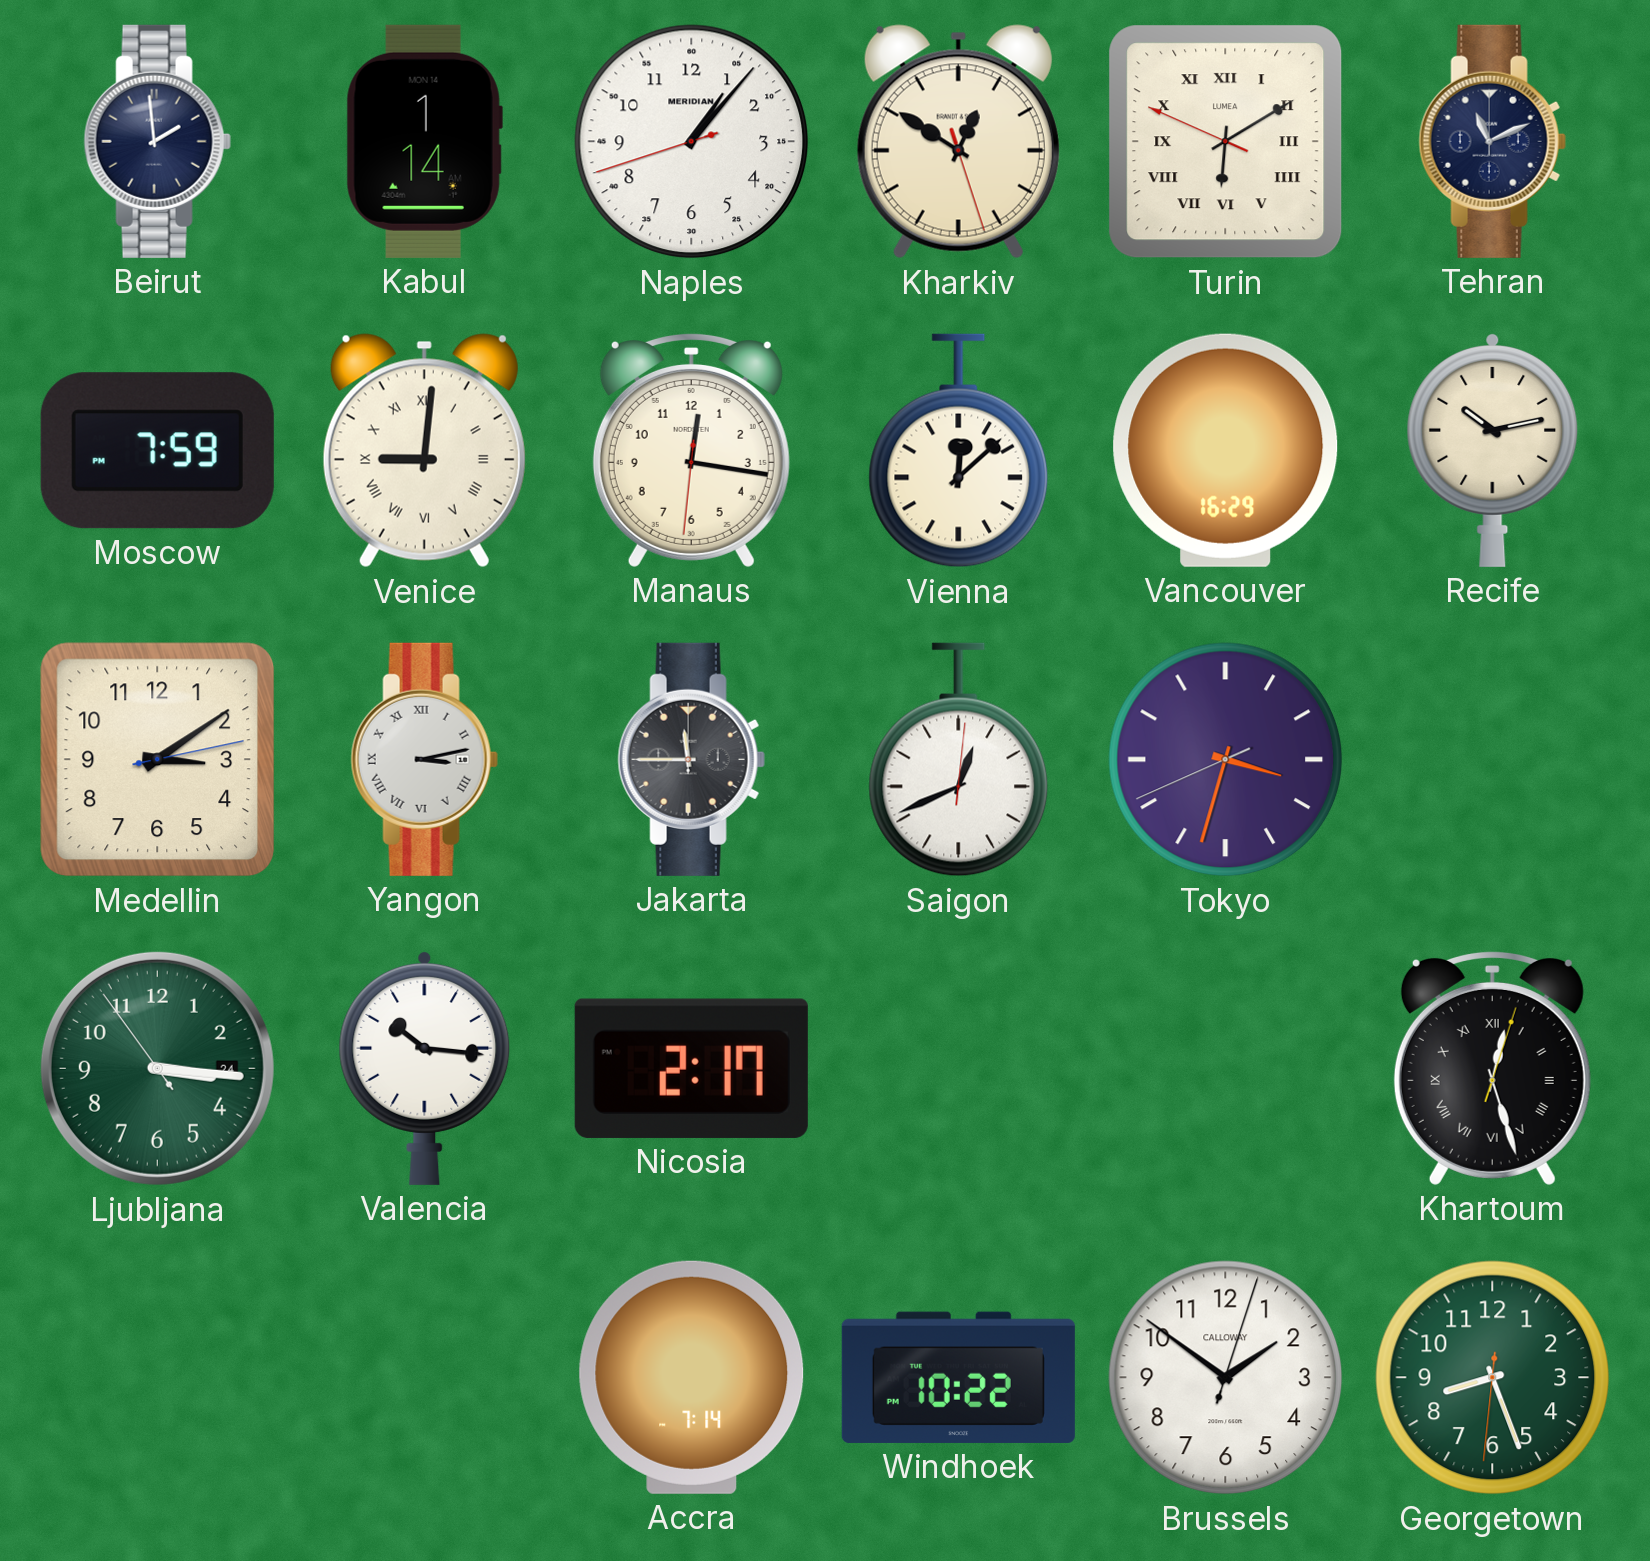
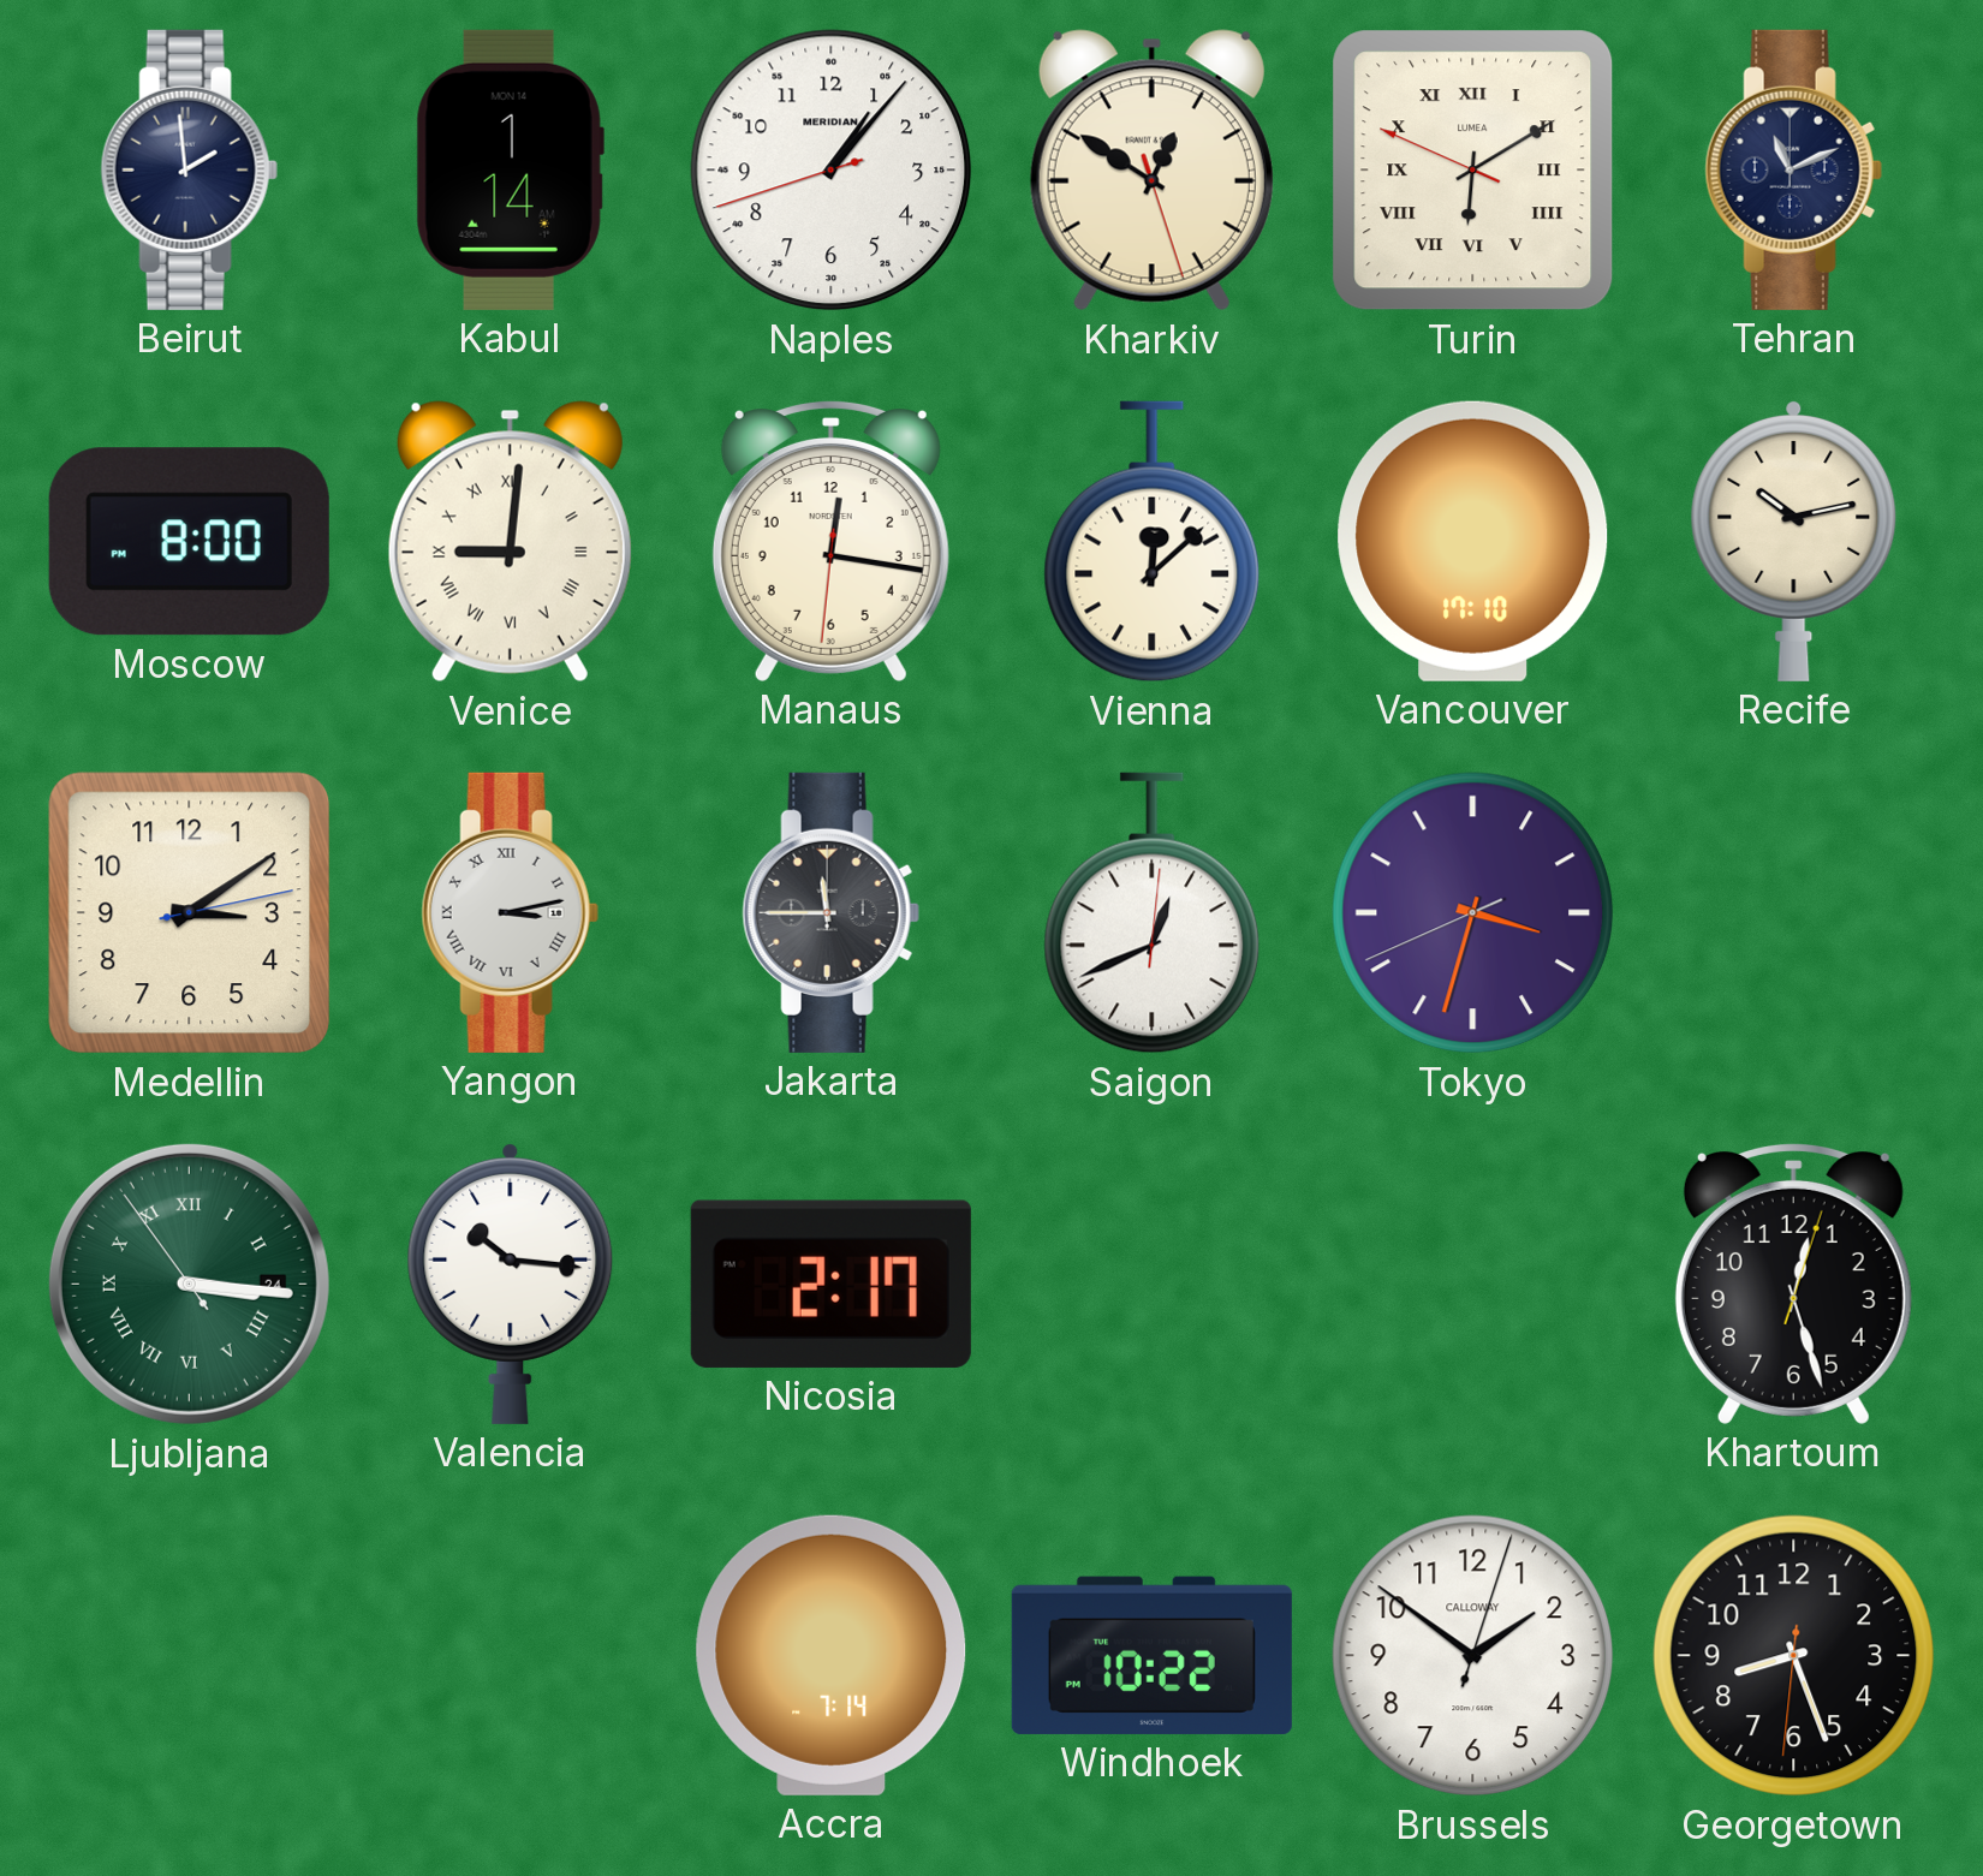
Moscow: 7:59 -> 8:00
Vancouver: 16:29 -> 17:10
Ljubljana numerals: Arabic -> Roman
Khartoum numerals: Roman -> Arabic
Georgetown dial: green -> black
